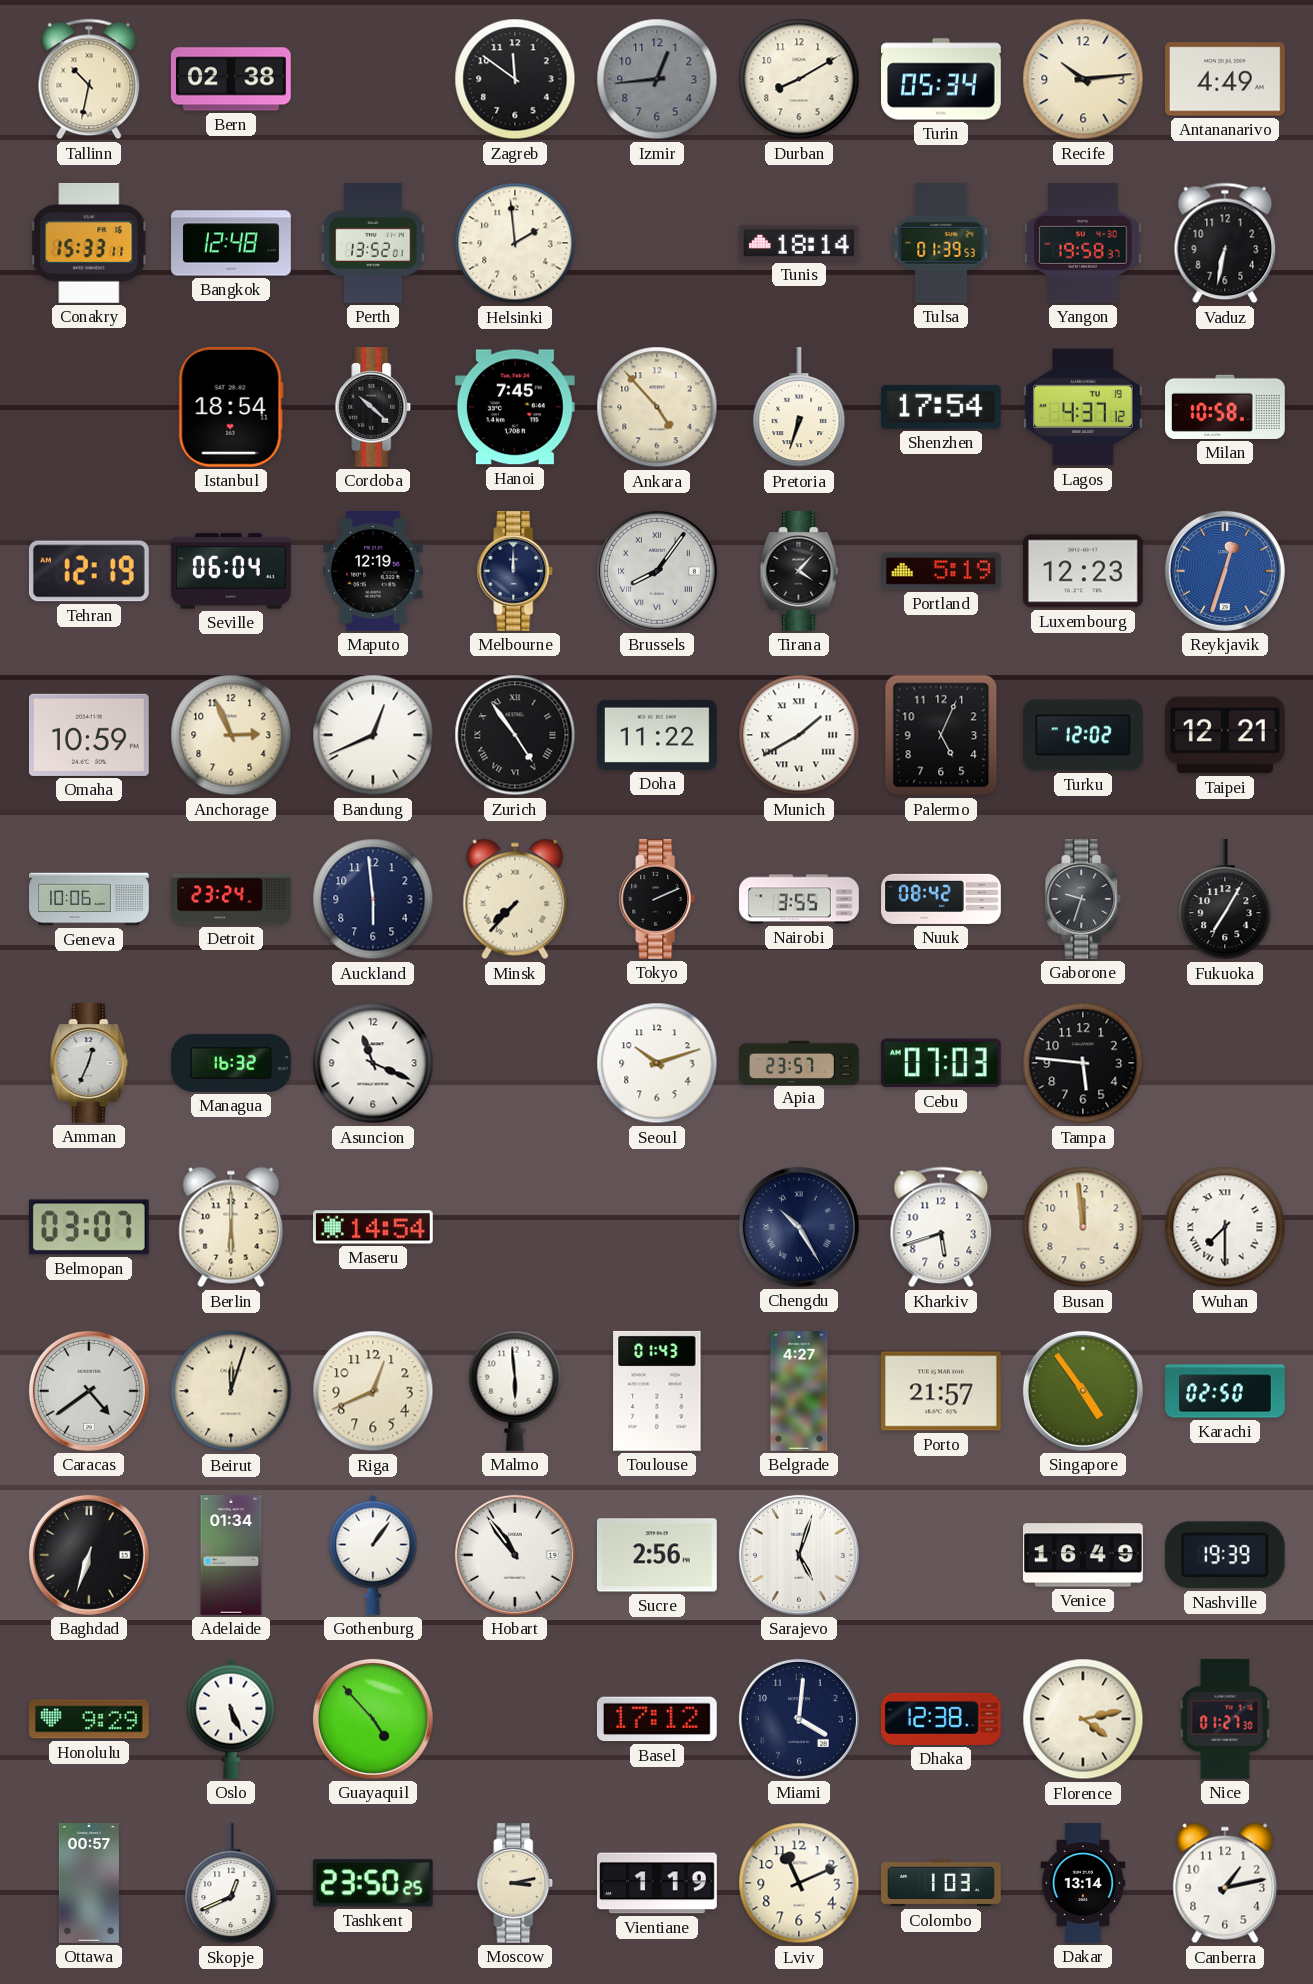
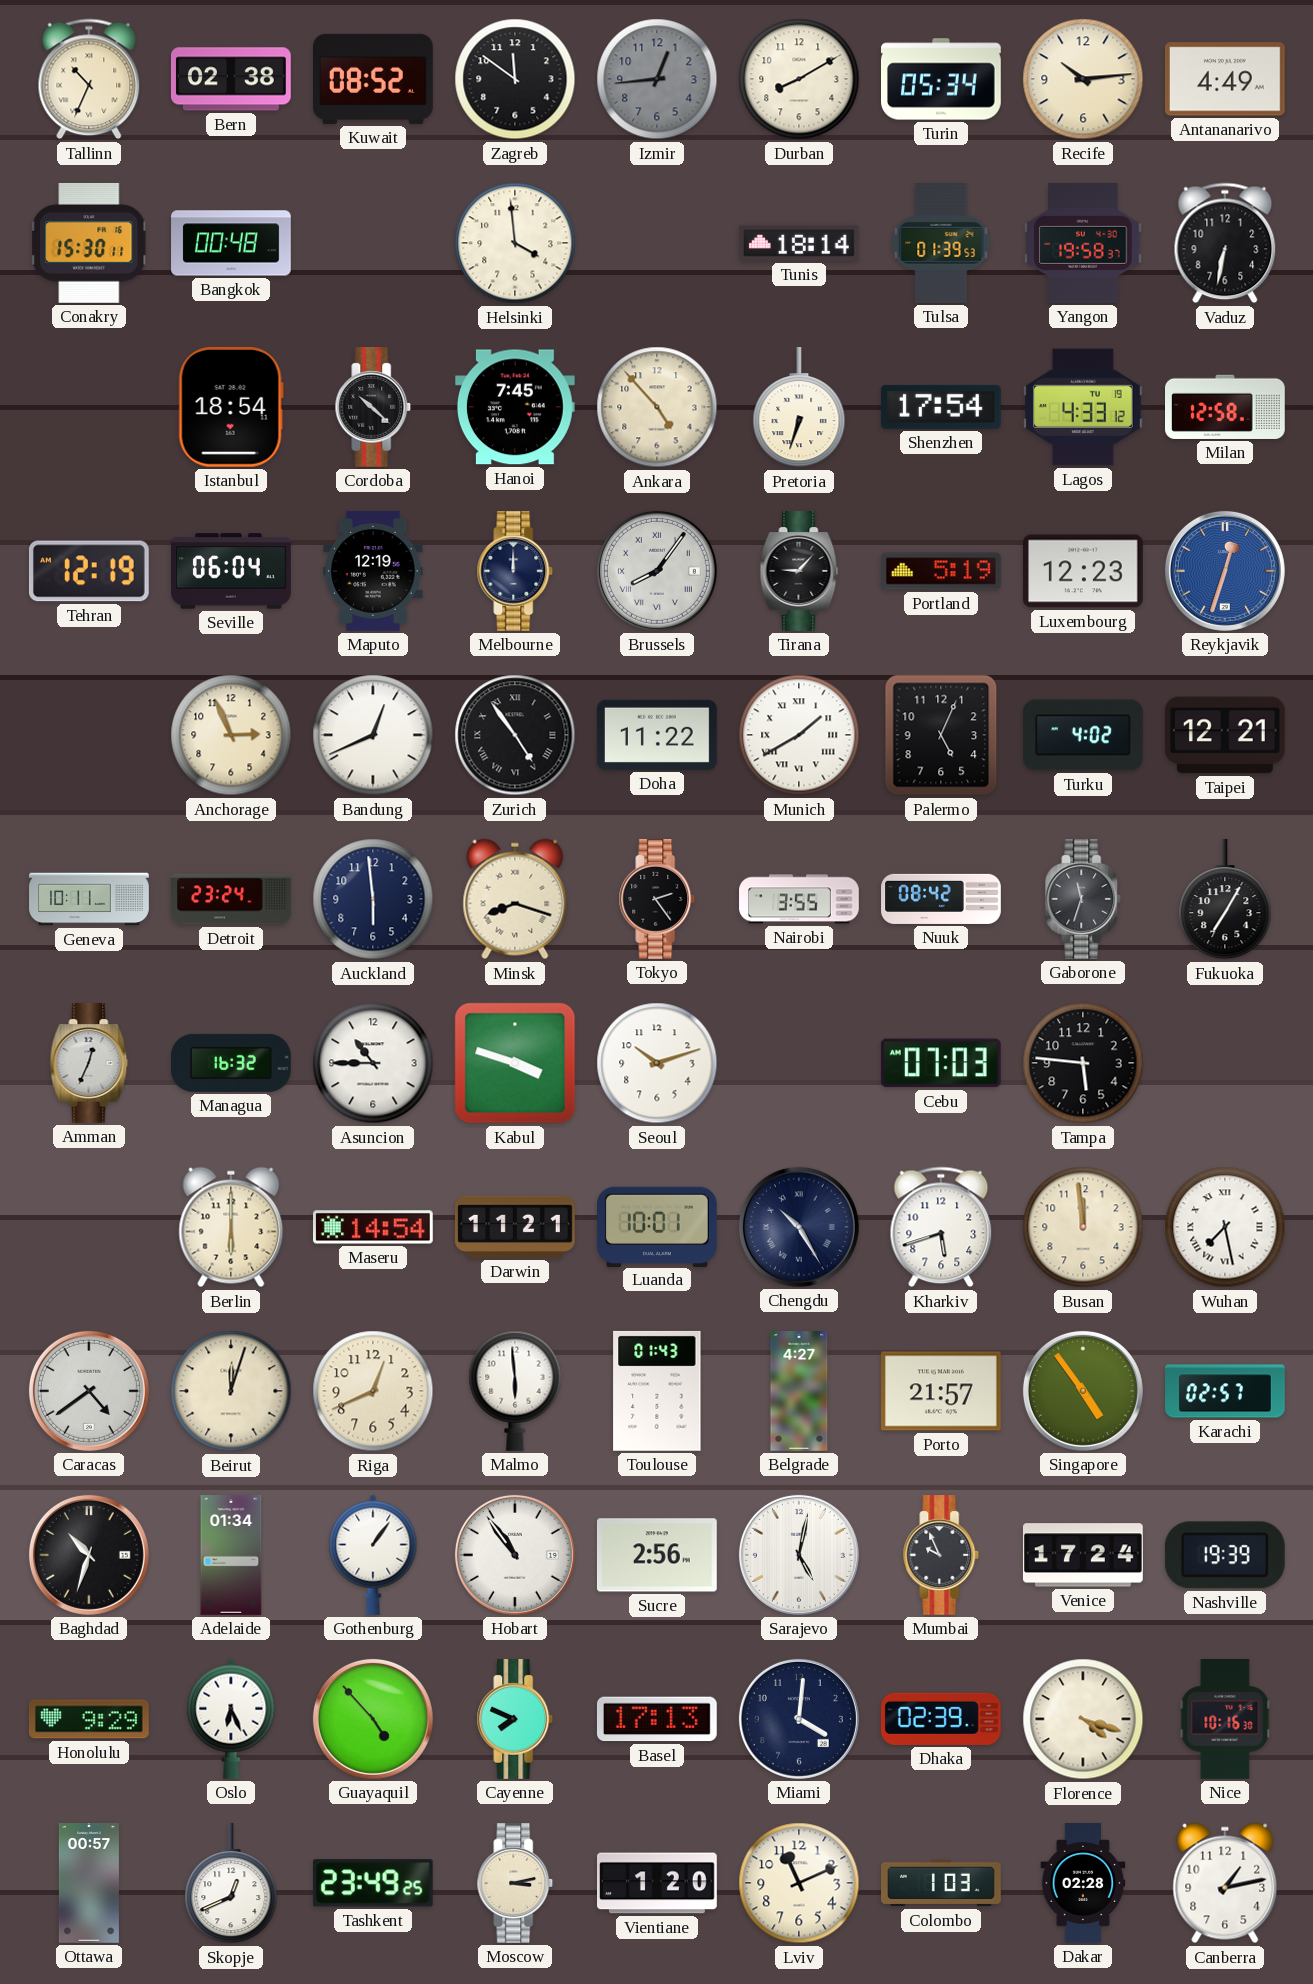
Tallinn: 10:32 -> 10:34
Kuwait: none -> 08:52
Conakry: 15:33 -> 15:30
Bangkok: 12:48 -> 00:48
Perth: 13:52 -> none
Helsinki: 1:59 -> 3:59
Lagos: 4:37 -> 4:33
Milan: 10:58 -> 12:58
Tirana: 4:07 -> 9:07
Omaha: 10:59 -> none
Turku: 12:02 -> 4:02
Geneva: 10:06 -> 10:11
Minsk: 7:37 -> 8:18
Tokyo: 2:11 -> 2:24
Gaborone: 9:33 -> 11:33
Asuncion: 11:19 -> 10:45
Kabul: none -> 3:48
Apia: 23:57 -> none
Belmopan: 03:07 -> none
Darwin: none -> 11:21
Luanda: none -> 10:01
Wuhan: 7:30 -> 7:28
Karachi: 02:50 -> 02:57
Baghdad: 6:33 -> 10:33
Sarajevo: 5:03 -> 5:02
Mumbai: none -> 9:56
Venice: 16:49 -> 17:24
Oslo: 5:26 -> 6:26
Cayenne: none -> 7:49
Basel: 17:12 -> 17:13
Dhaka: 12:38 -> 02:39
Florence: 4:13 -> 4:18
Nice: 01:27 -> 10:16
Tashkent: 23:50 -> 23:49
Vientiane: 1:19 -> 1:20
Dakar: 13:14 -> 02:28
